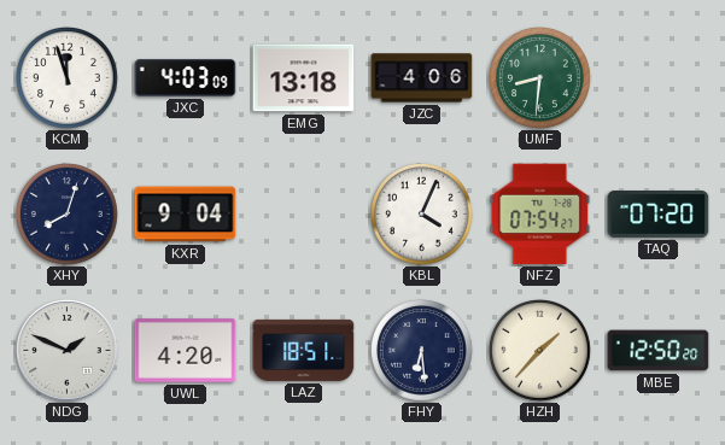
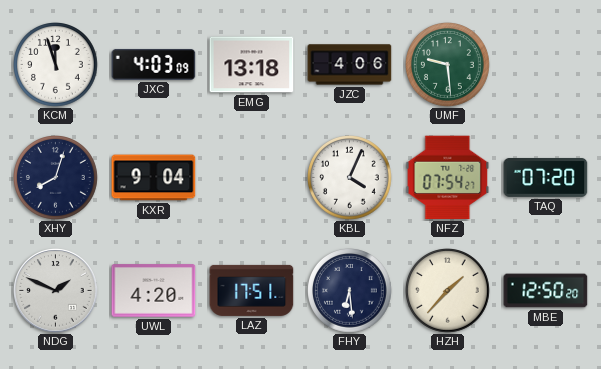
UMF: 8:31 -> 9:29
LAZ: 18:51 -> 17:51
